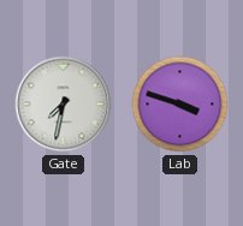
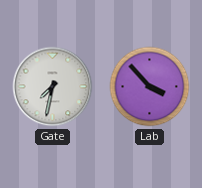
Lab: 3:48 -> 3:53
